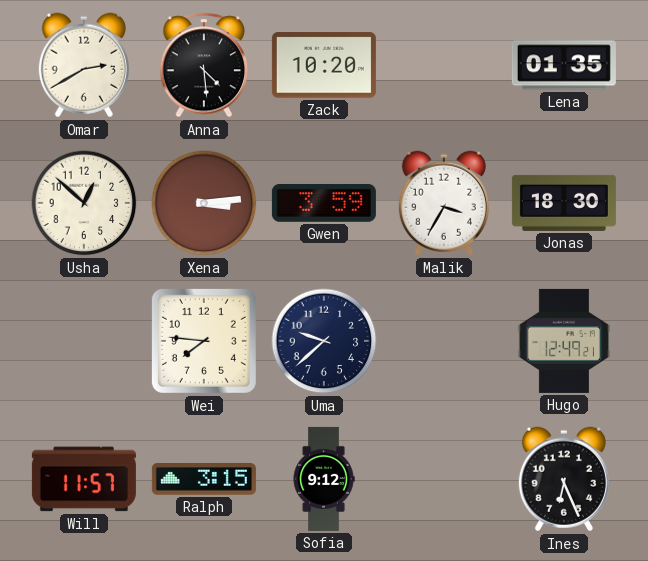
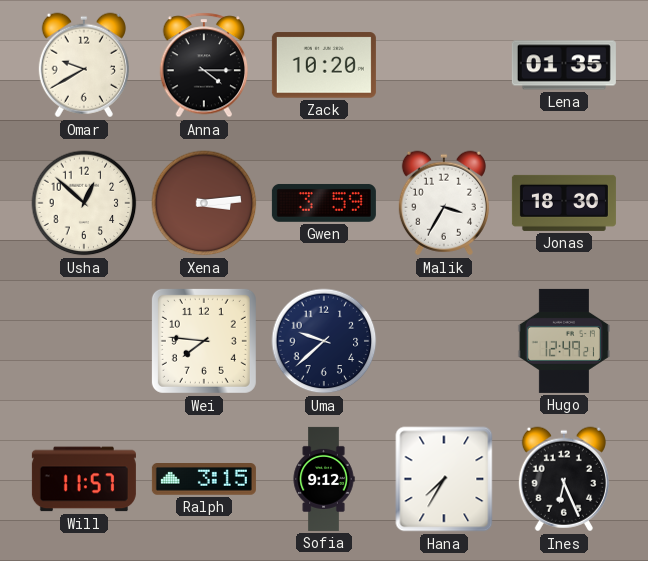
Omar: 2:40 -> 9:40
Anna: 4:29 -> 4:15
Hana: none -> 7:35
